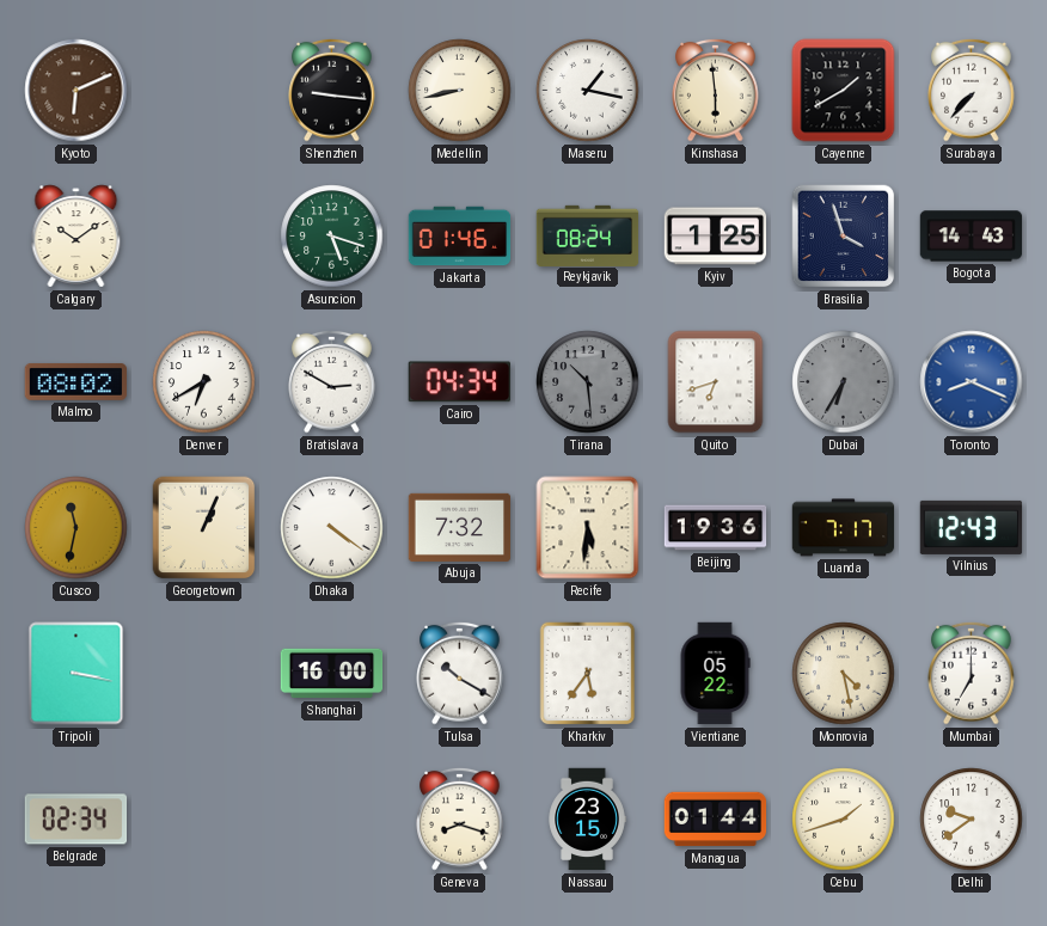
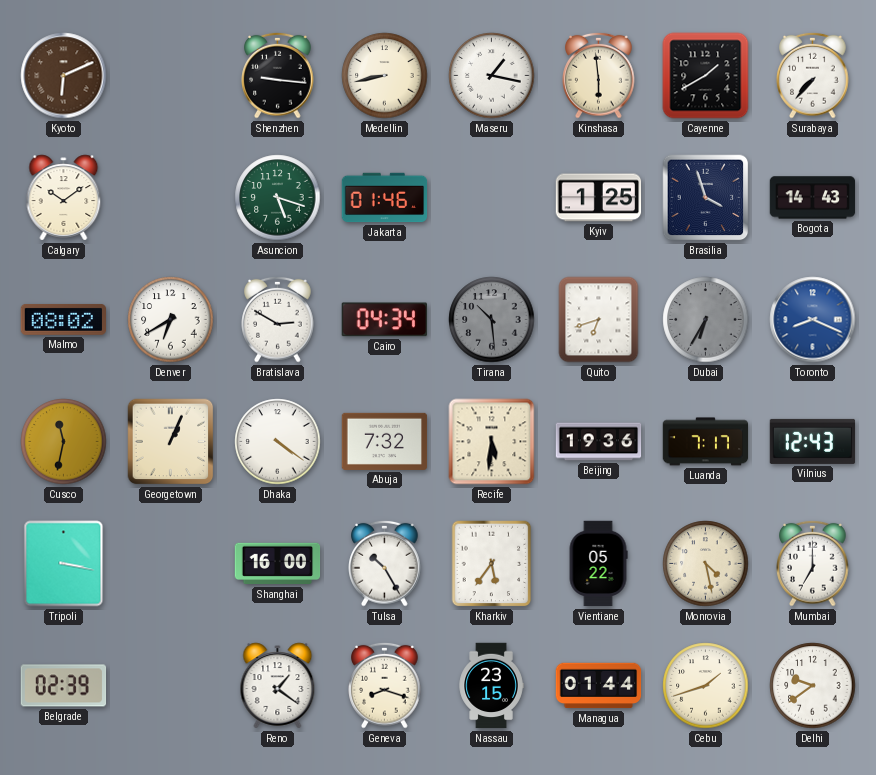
Reykjavik: 08:24 -> none
Tulsa: 10:20 -> 10:25
Belgrade: 02:34 -> 02:39
Reno: none -> 1:21
